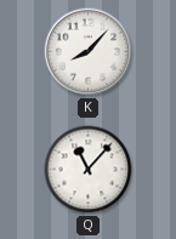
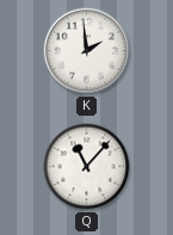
K: 8:07 -> 1:59
